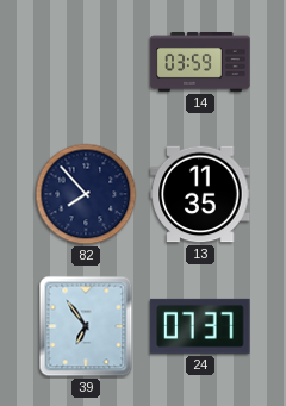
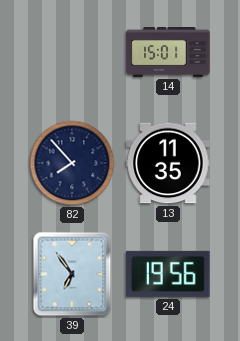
14: 03:59 -> 15:01
24: 07:37 -> 19:56
